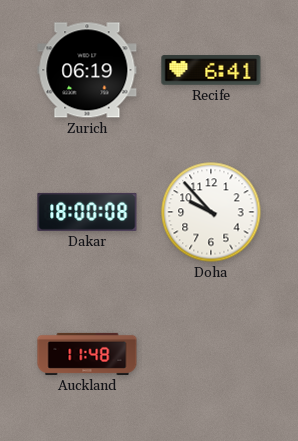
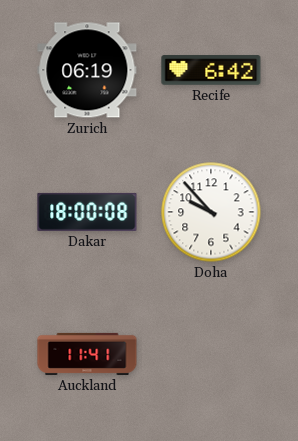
Recife: 6:41 -> 6:42
Auckland: 11:48 -> 11:41
